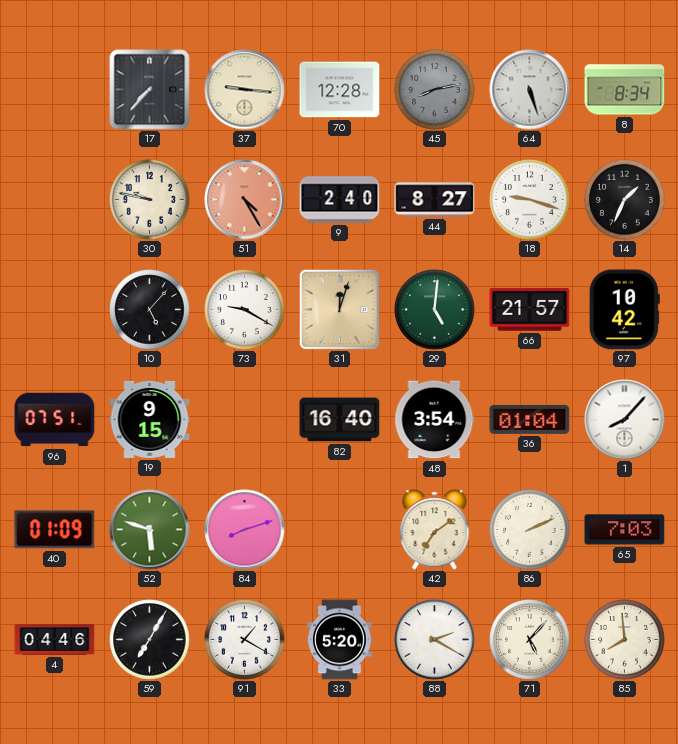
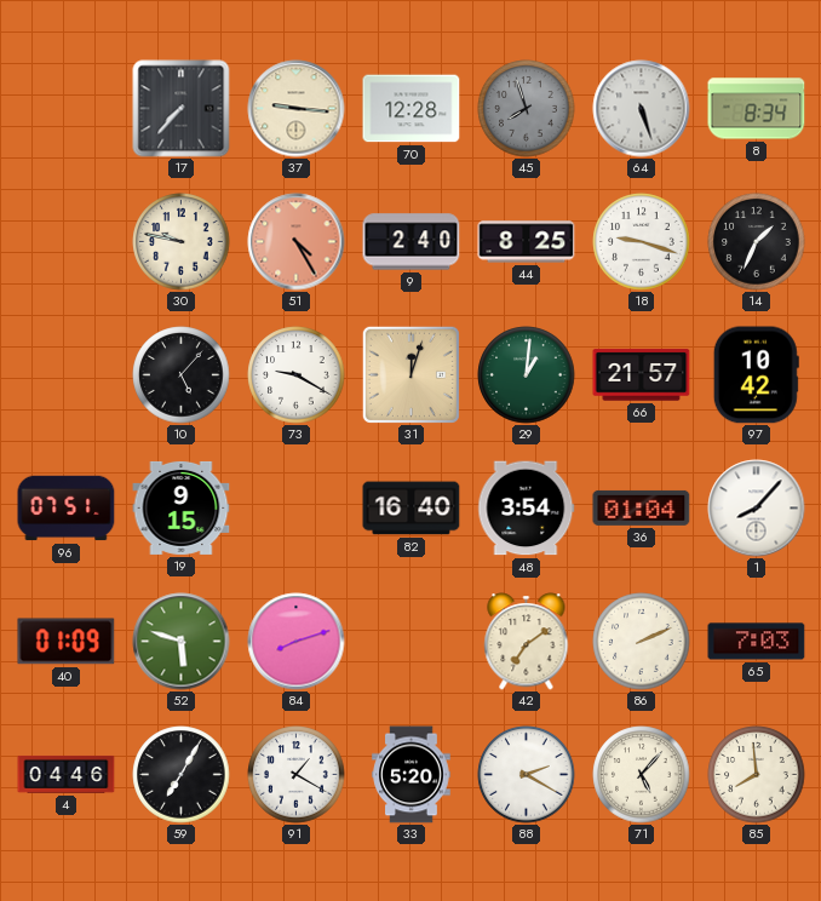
45: 8:13 -> 7:57
44: 8:27 -> 8:25
29: 5:01 -> 1:01
